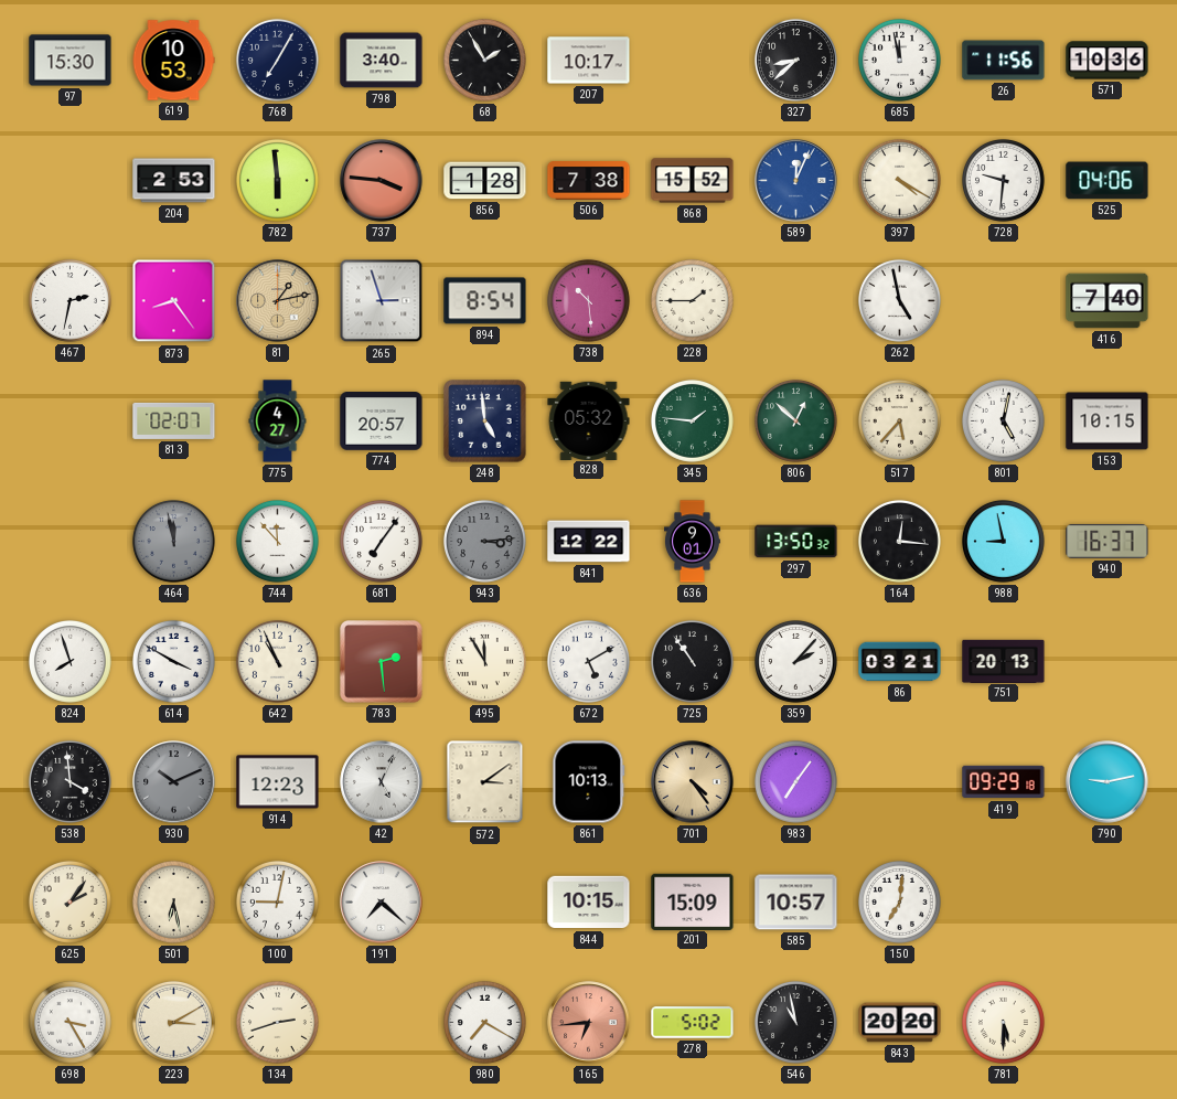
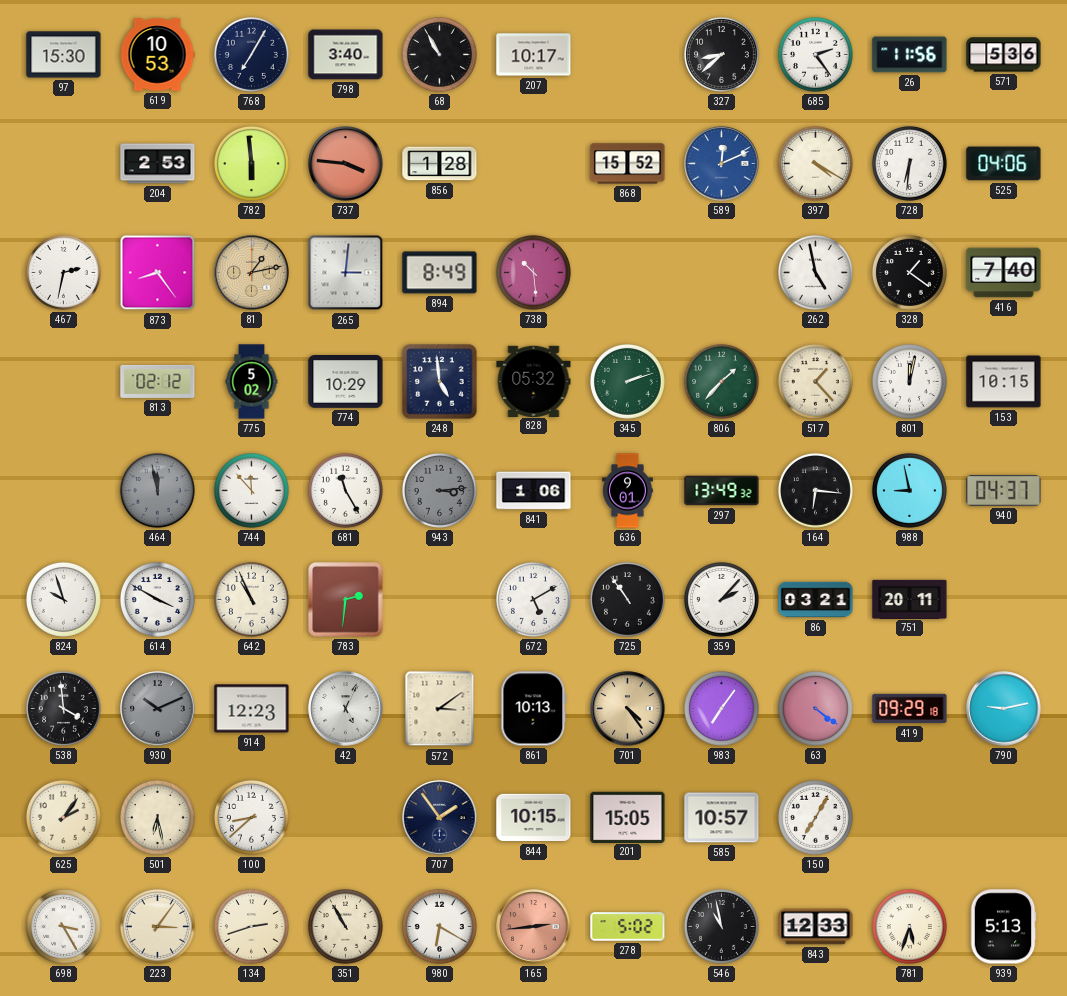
68: 1:55 -> 10:55
685: 11:58 -> 2:24
571: 10:36 -> 5:36
506: 7:38 -> none
589: 12:04 -> 12:11
728: 9:31 -> 6:31
265: 2:57 -> 3:01
894: 8:54 -> 8:49
228: 1:45 -> none
328: none -> 1:21
813: 02:07 -> 02:12
775: 4:27 -> 5:02
774: 20:57 -> 10:29
345: 1:46 -> 2:12
806: 12:52 -> 1:37
517: 5:37 -> 1:23
801: 5:02 -> 12:02
681: 7:06 -> 11:25
841: 12:22 -> 1:06
297: 13:50 -> 13:49
164: 12:16 -> 6:16
940: 16:37 -> 04:37
824: 7:57 -> 9:57
783: 2:29 -> 2:31
495: 11:55 -> none
751: 20:13 -> 20:11
63: none -> 4:21
100: 9:02 -> 8:38
191: 7:22 -> none
707: none -> 1:54
201: 15:09 -> 15:05
150: 7:01 -> 7:05
223: 3:10 -> 3:06
351: none -> 10:55
980: 7:20 -> 6:20
165: 6:44 -> 2:44
843: 20:20 -> 12:33
781: 5:30 -> 5:33
939: none -> 5:13
